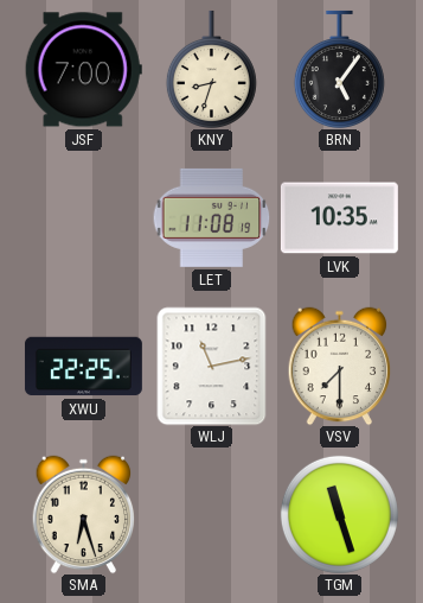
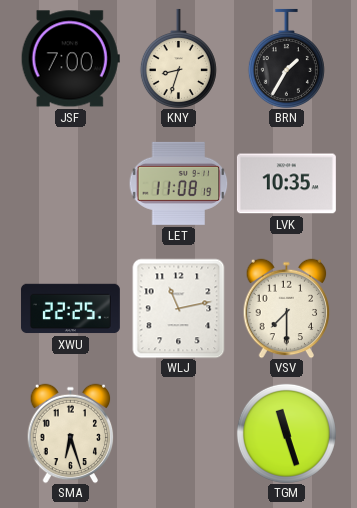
BRN: 5:06 -> 1:35
